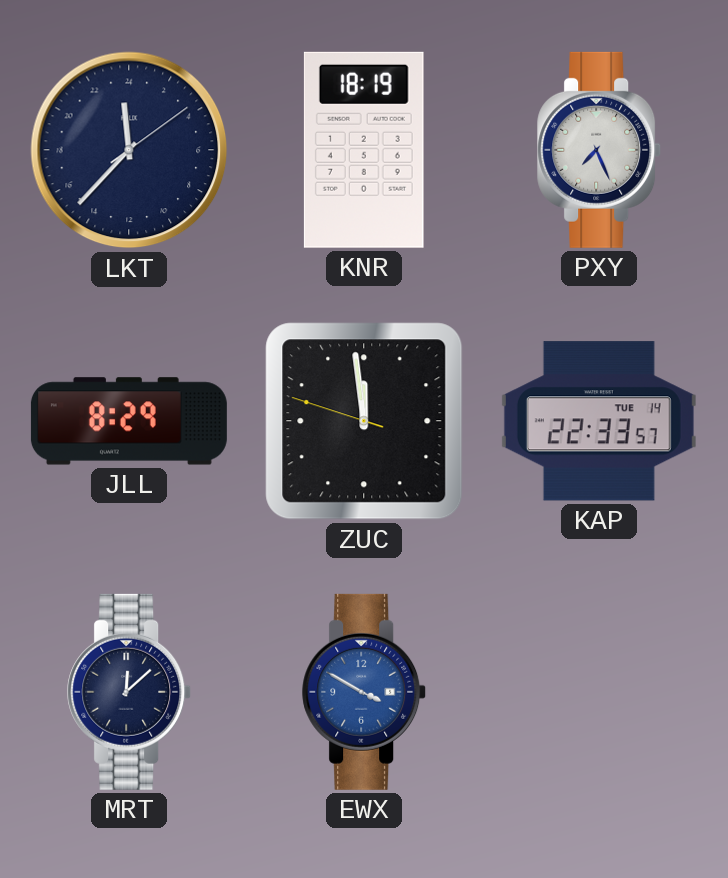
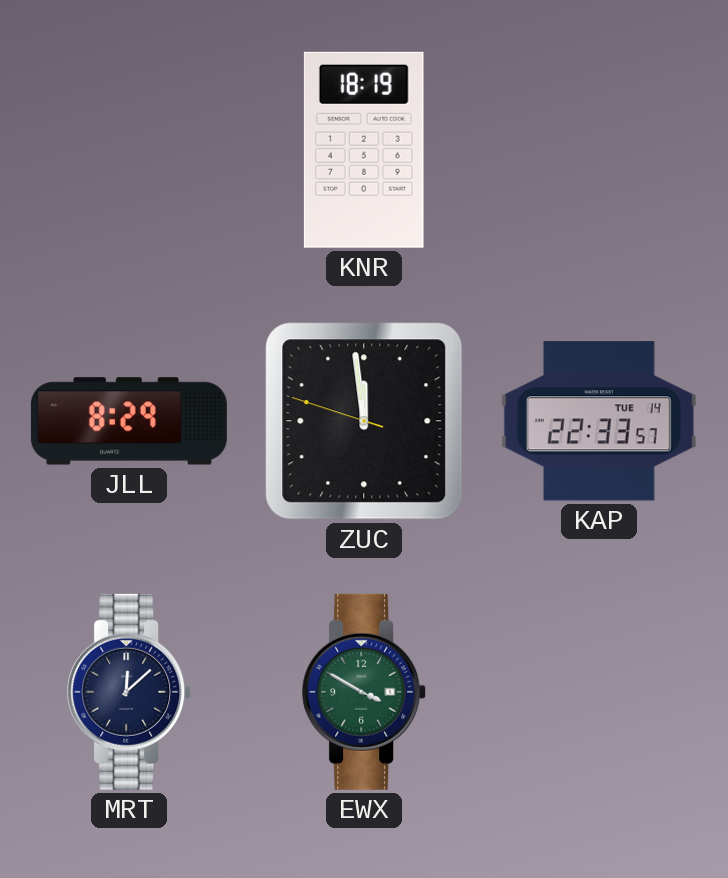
LKT: 23:37 -> none
PXY: 7:26 -> none
EWX dial: blue -> green
